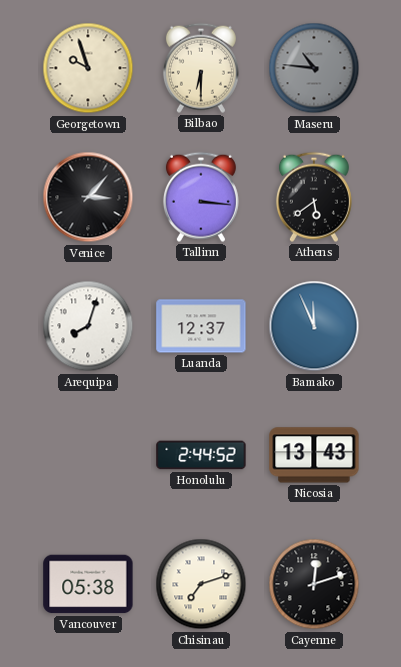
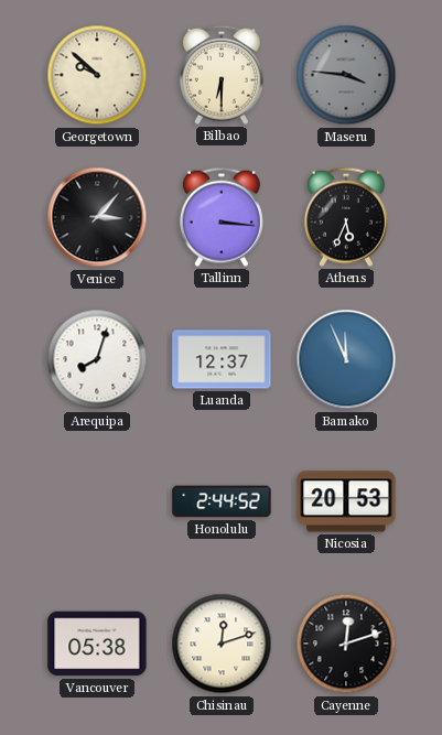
Georgetown: 9:57 -> 9:52
Maseru: 10:46 -> 3:46
Athens: 5:39 -> 5:34
Nicosia: 13:43 -> 20:53
Chisinau: 7:12 -> 12:12
